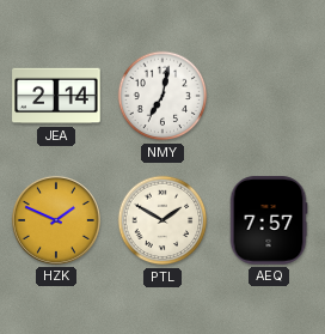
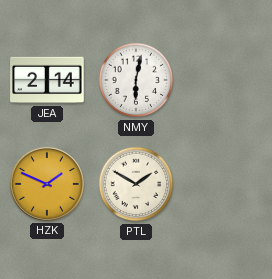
NMY: 7:02 -> 6:02
AEQ: 7:57 -> none
